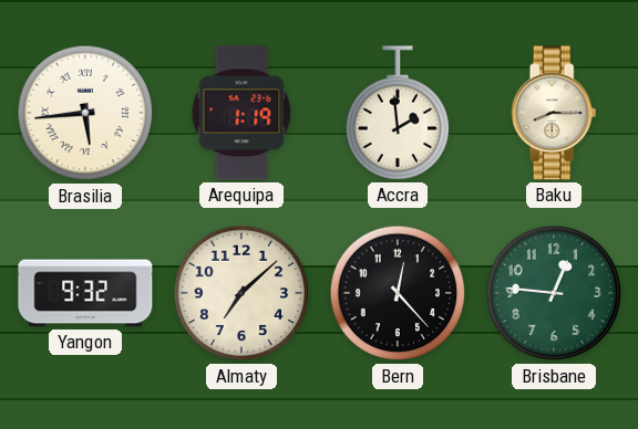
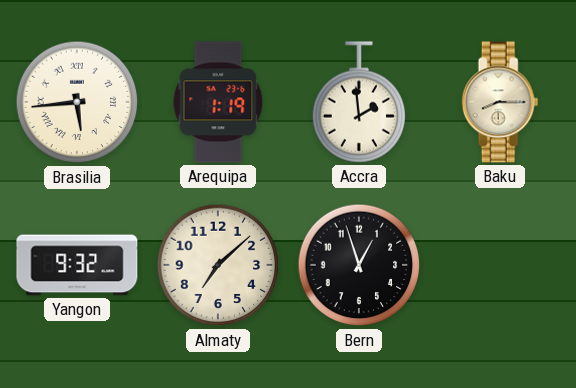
Bern: 12:23 -> 12:57
Brisbane: 12:46 -> none
